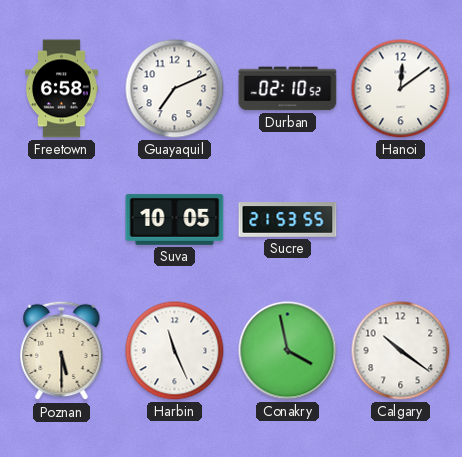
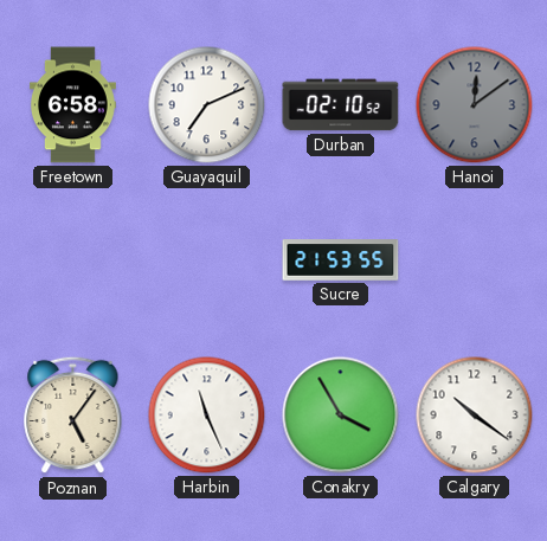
Hanoi dial: white -> grey
Suva: 10:05 -> none
Poznan: 5:30 -> 5:06
Conakry: 3:58 -> 3:55
